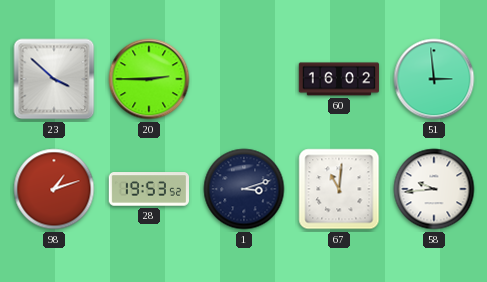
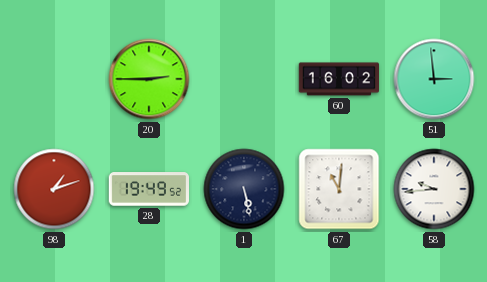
23: 3:52 -> none
28: 19:53 -> 19:49
1: 3:12 -> 5:28
